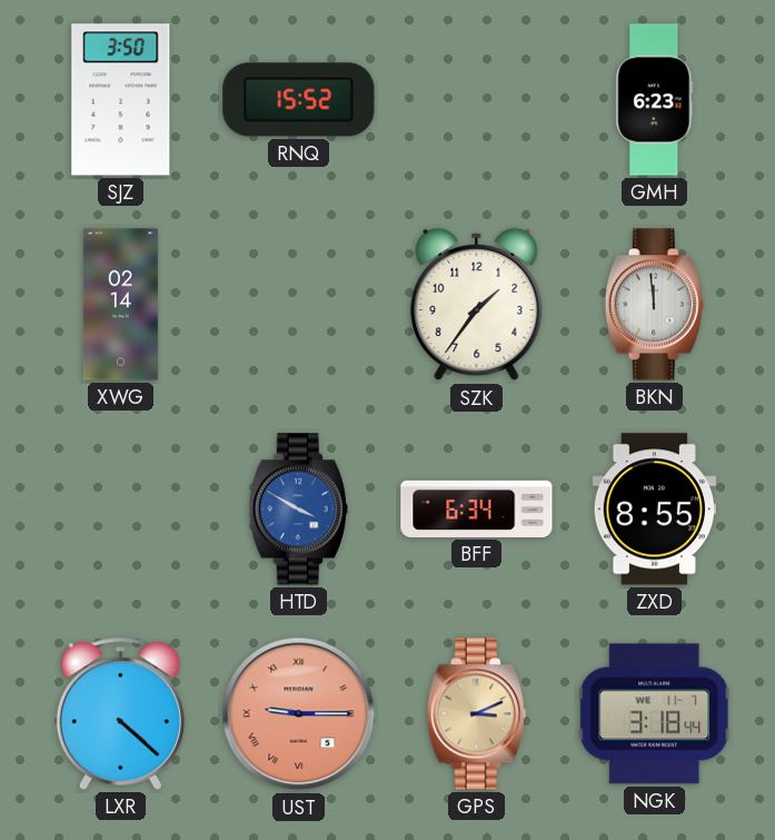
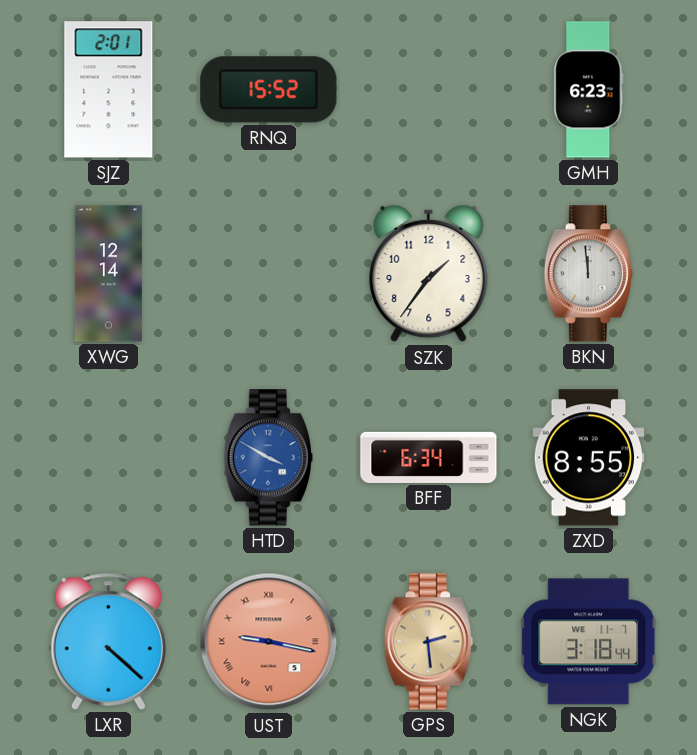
SJZ: 3:50 -> 2:01
XWG: 02:14 -> 12:14
UST: 9:15 -> 9:17
GPS: 3:11 -> 2:29
